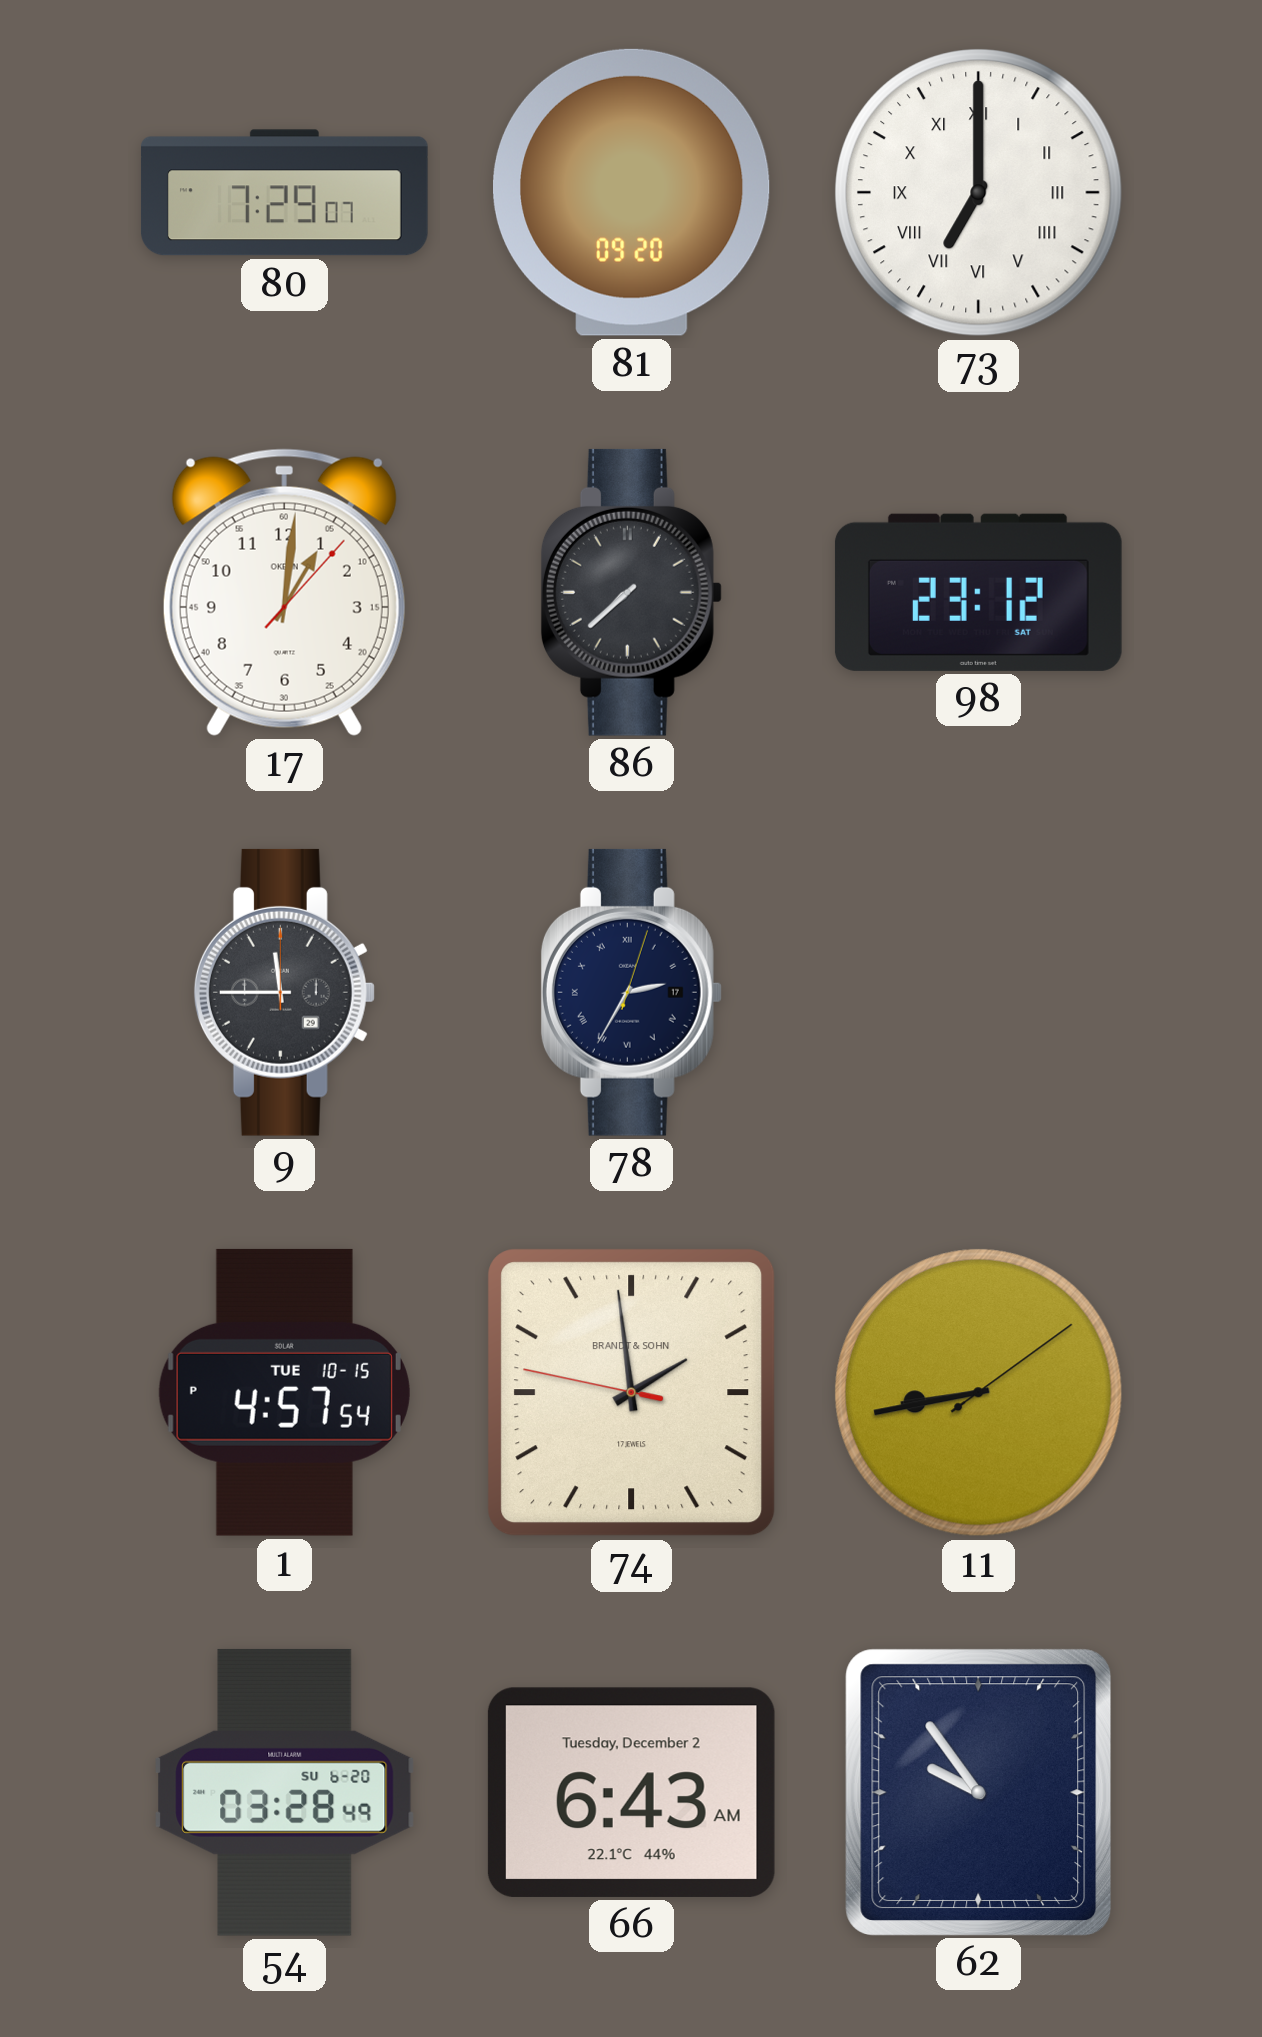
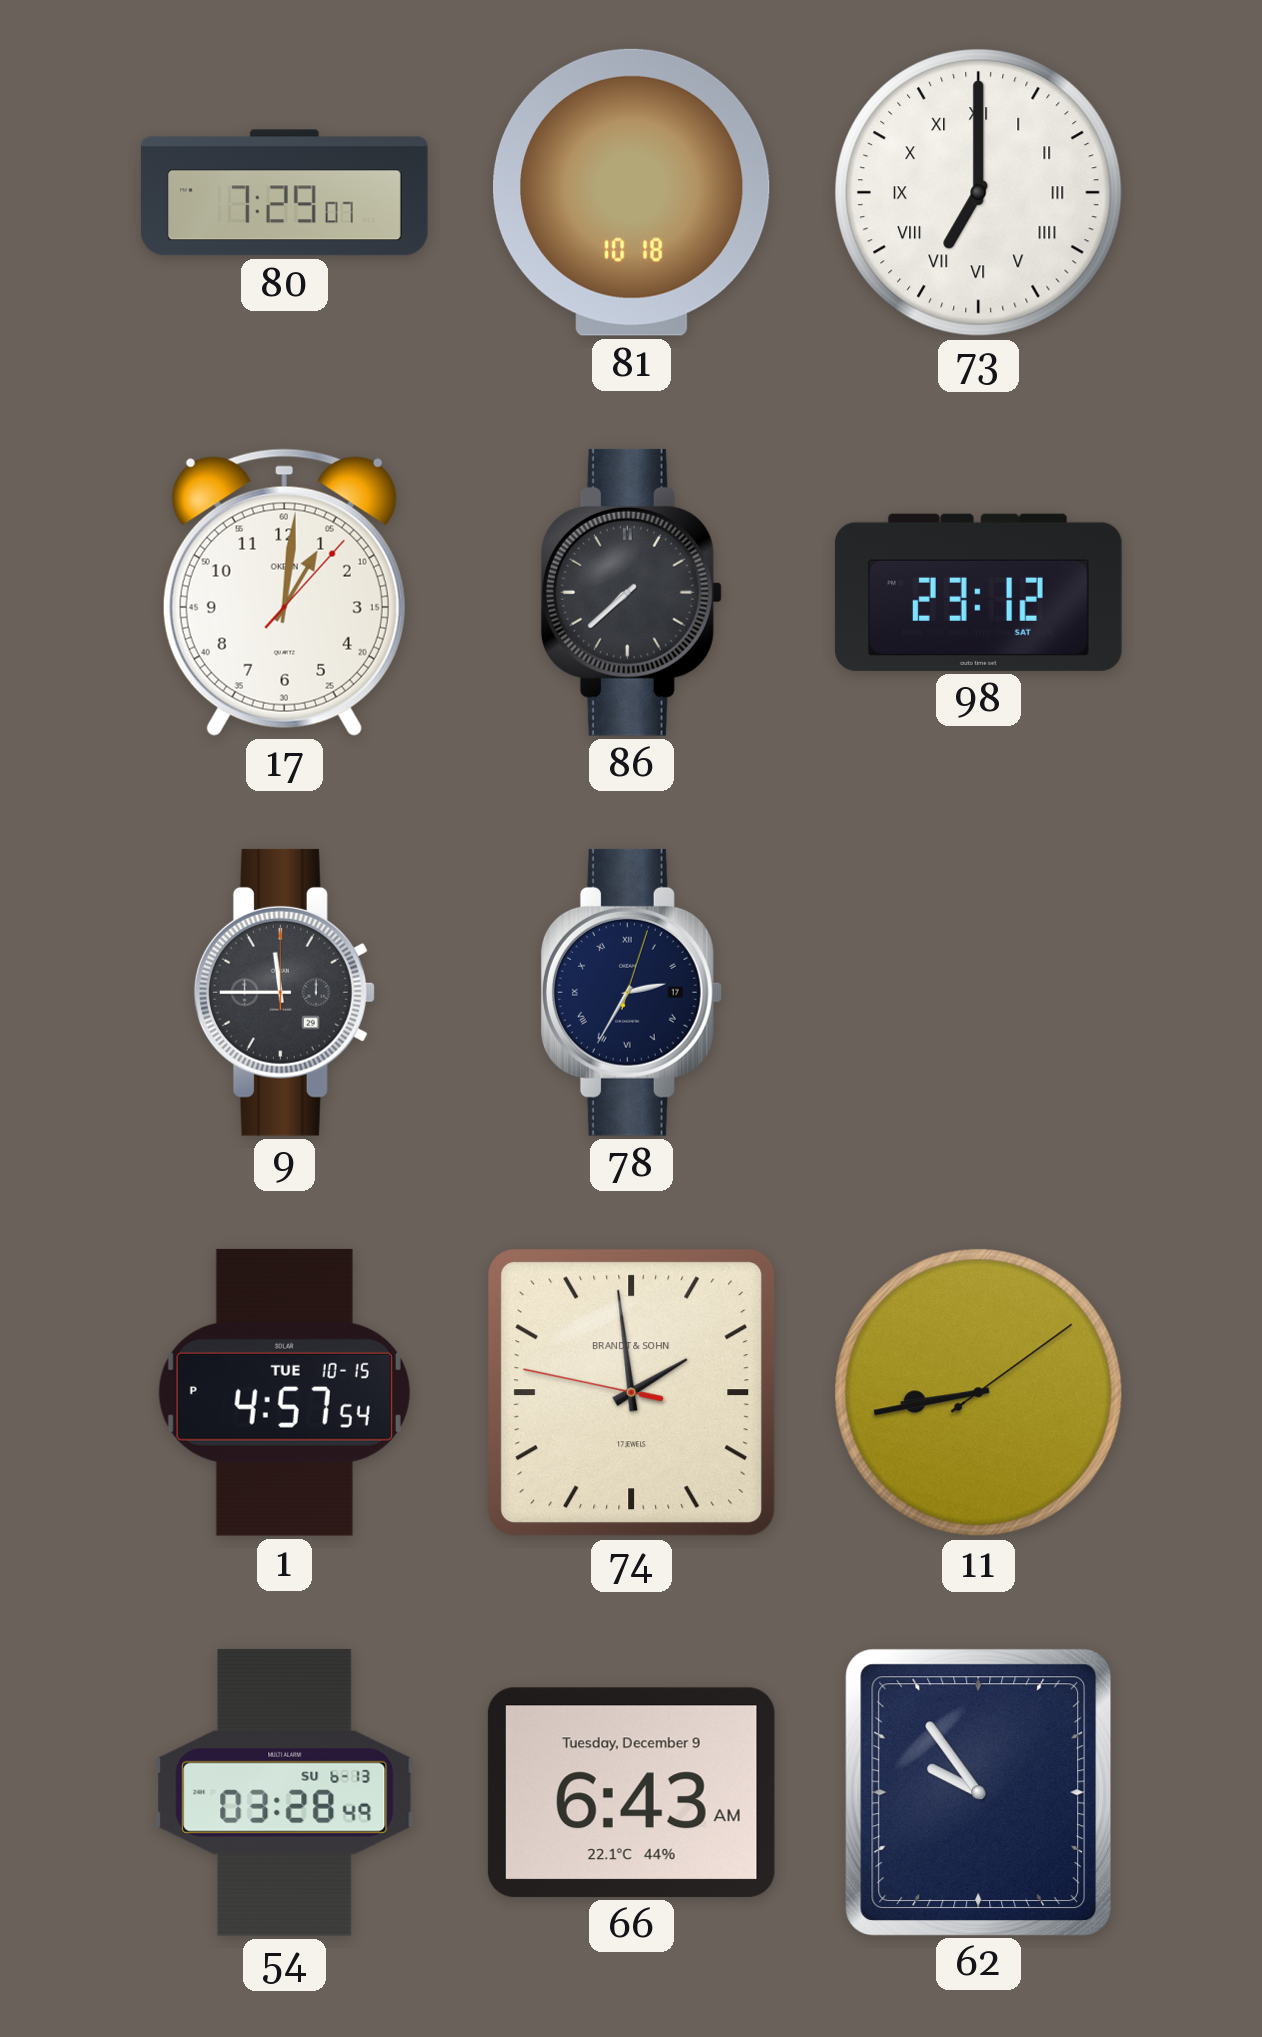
81: 09:20 -> 10:18
54 date: SU 6-20 -> SU 6-13
66 date: Tuesday, December 2 -> Tuesday, December 9
